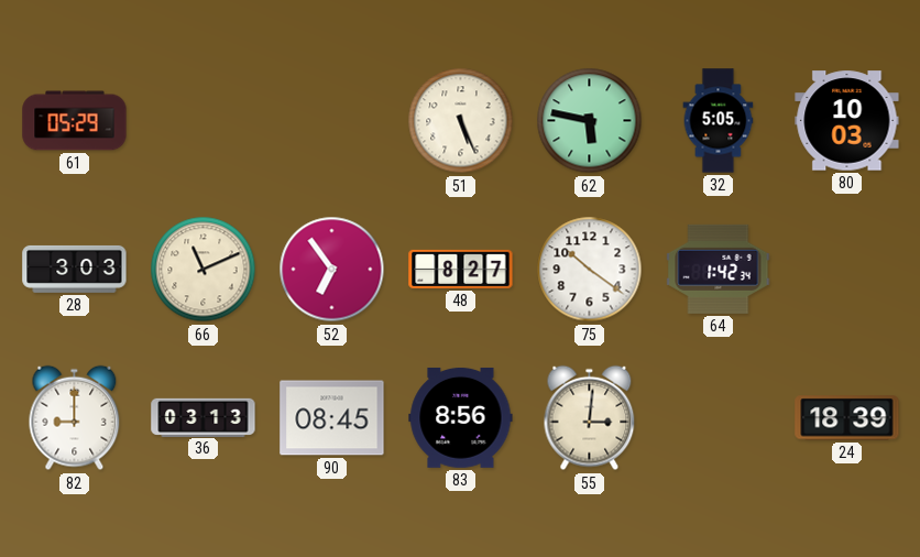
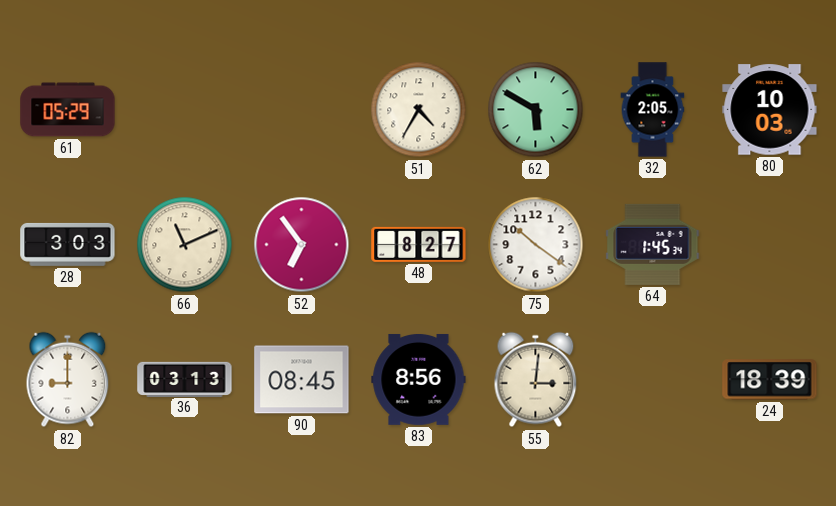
51: 5:26 -> 4:35
62: 5:47 -> 5:50
32: 5:05 -> 2:05
64: 1:42 -> 1:45
